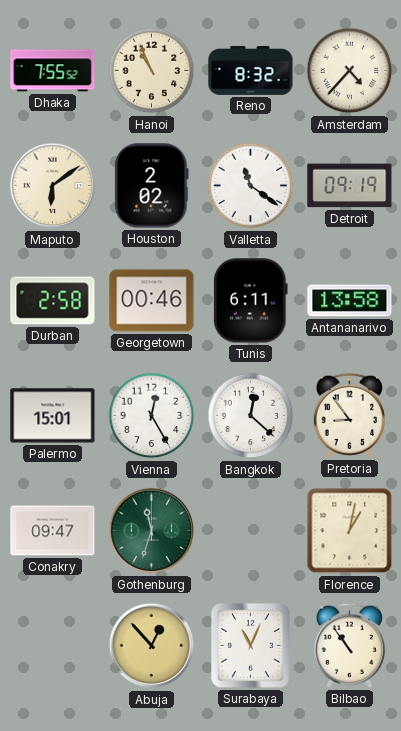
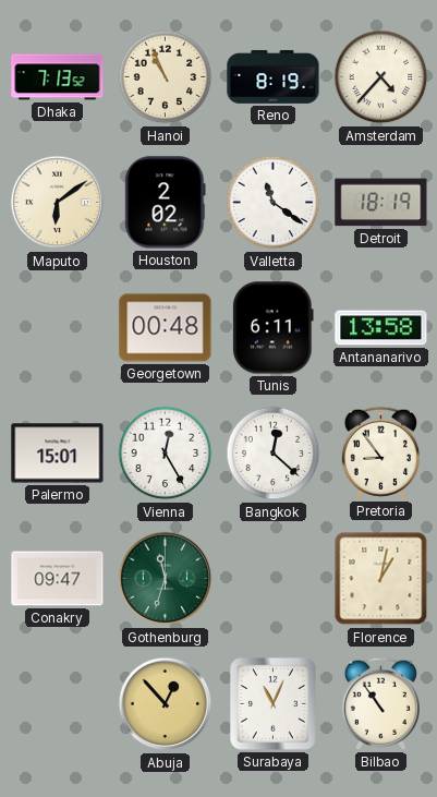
Dhaka: 7:55 -> 7:13
Reno: 8:32 -> 8:19
Detroit: 09:19 -> 18:19
Durban: 2:58 -> none
Georgetown: 00:46 -> 00:48
